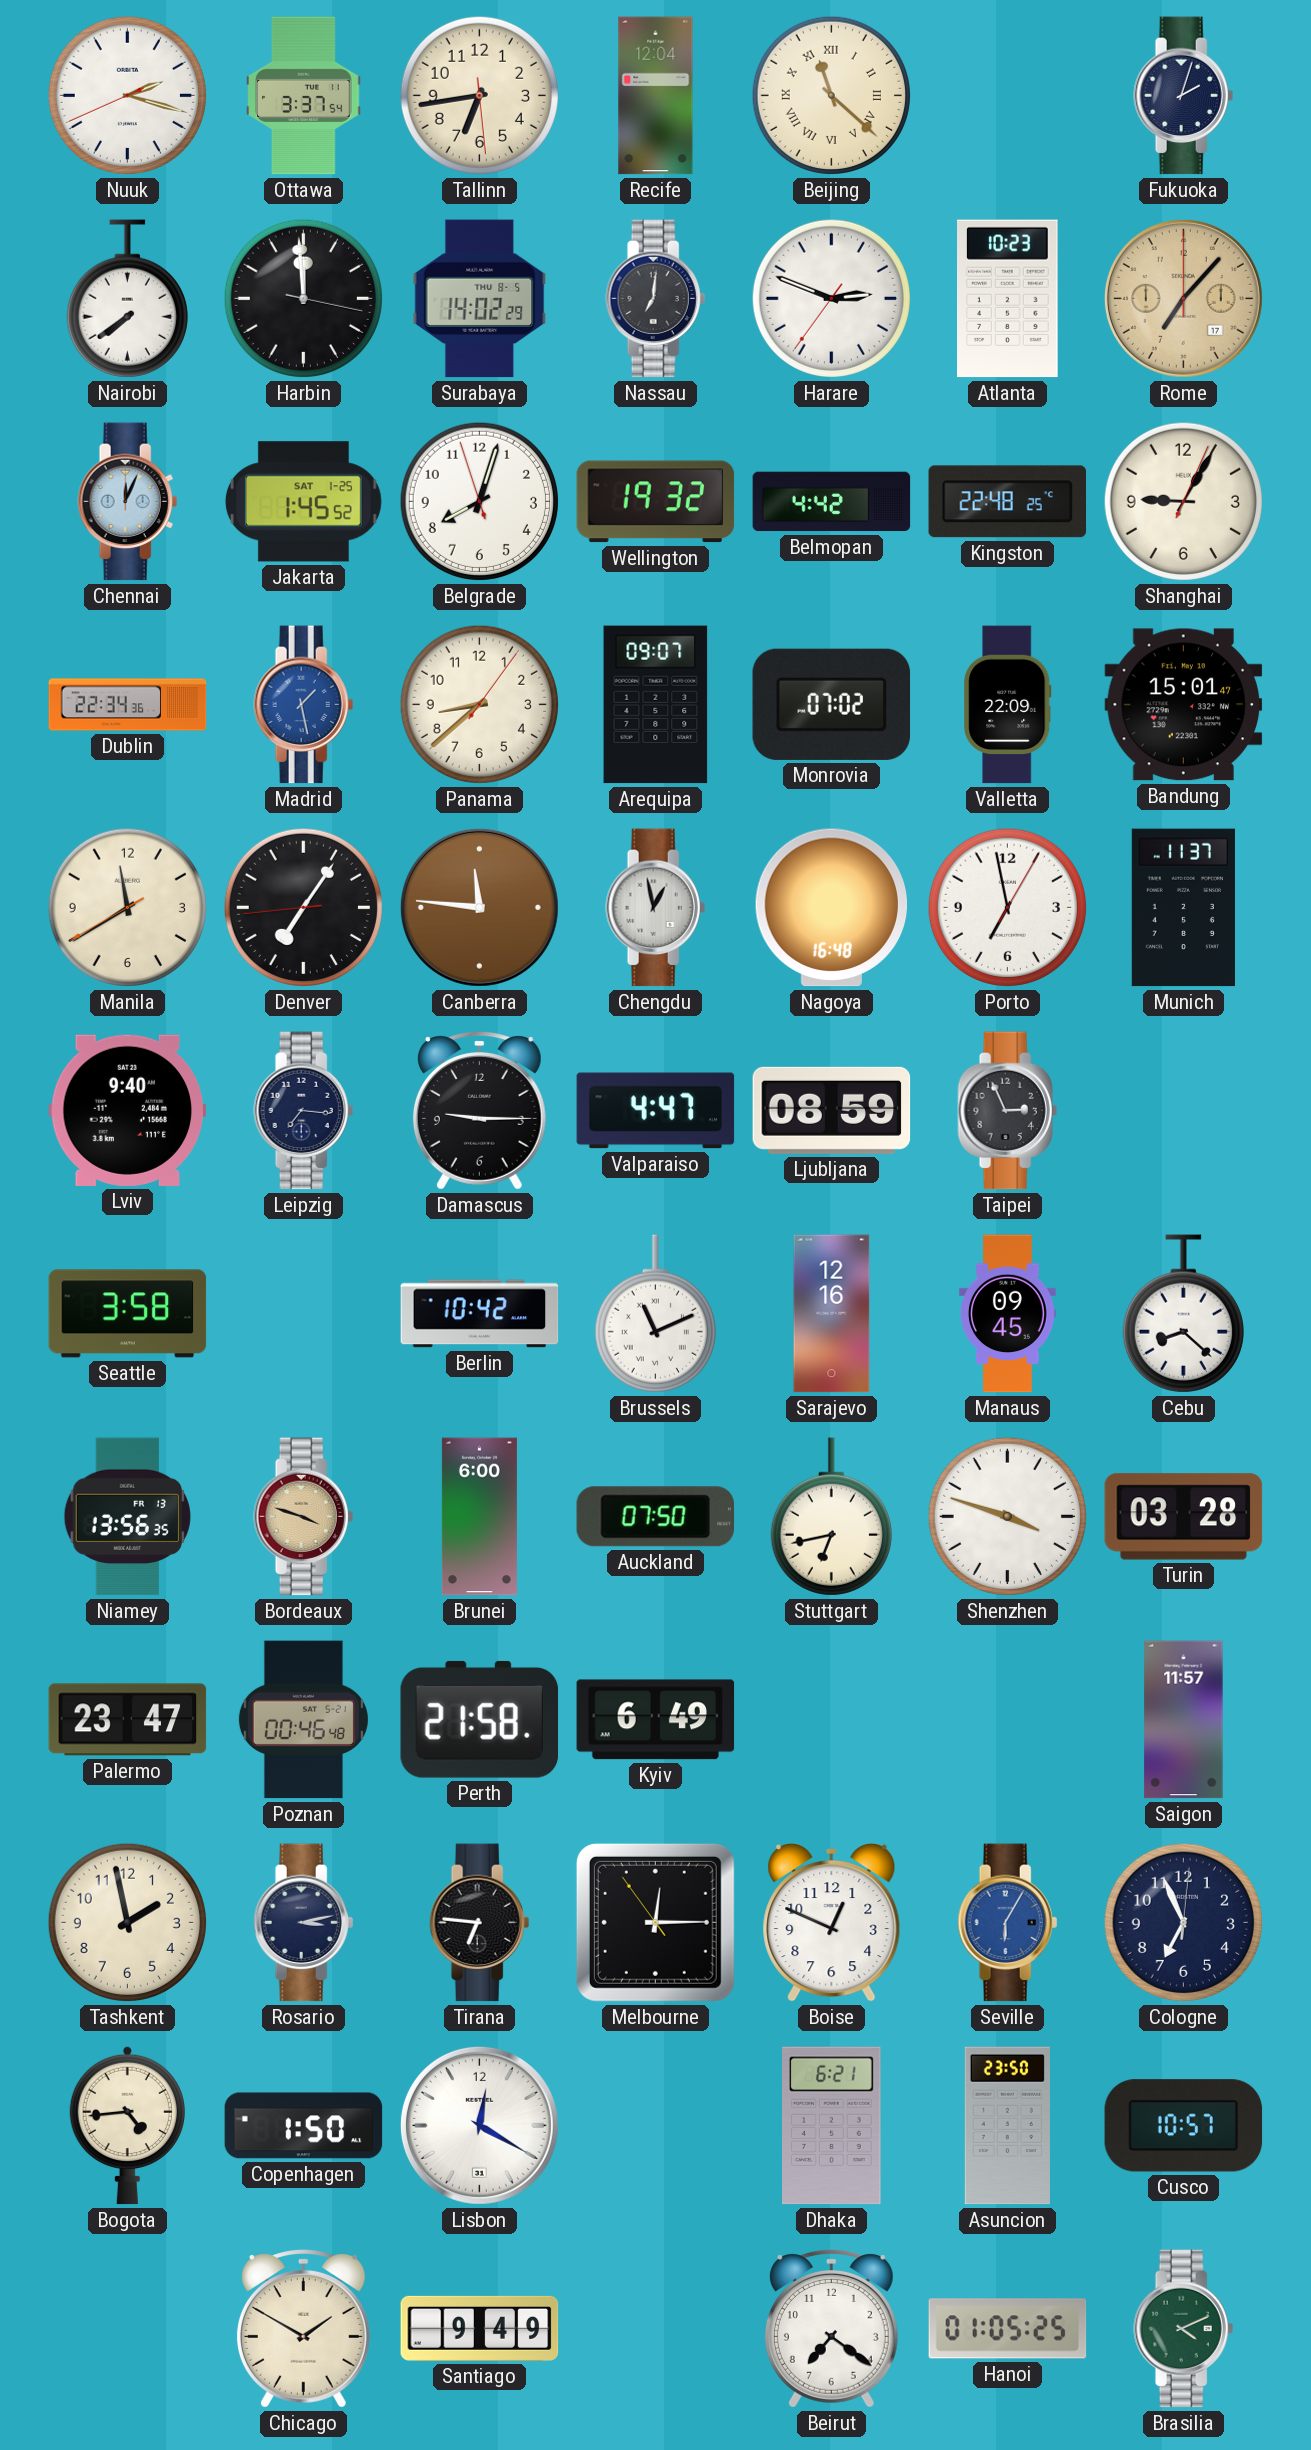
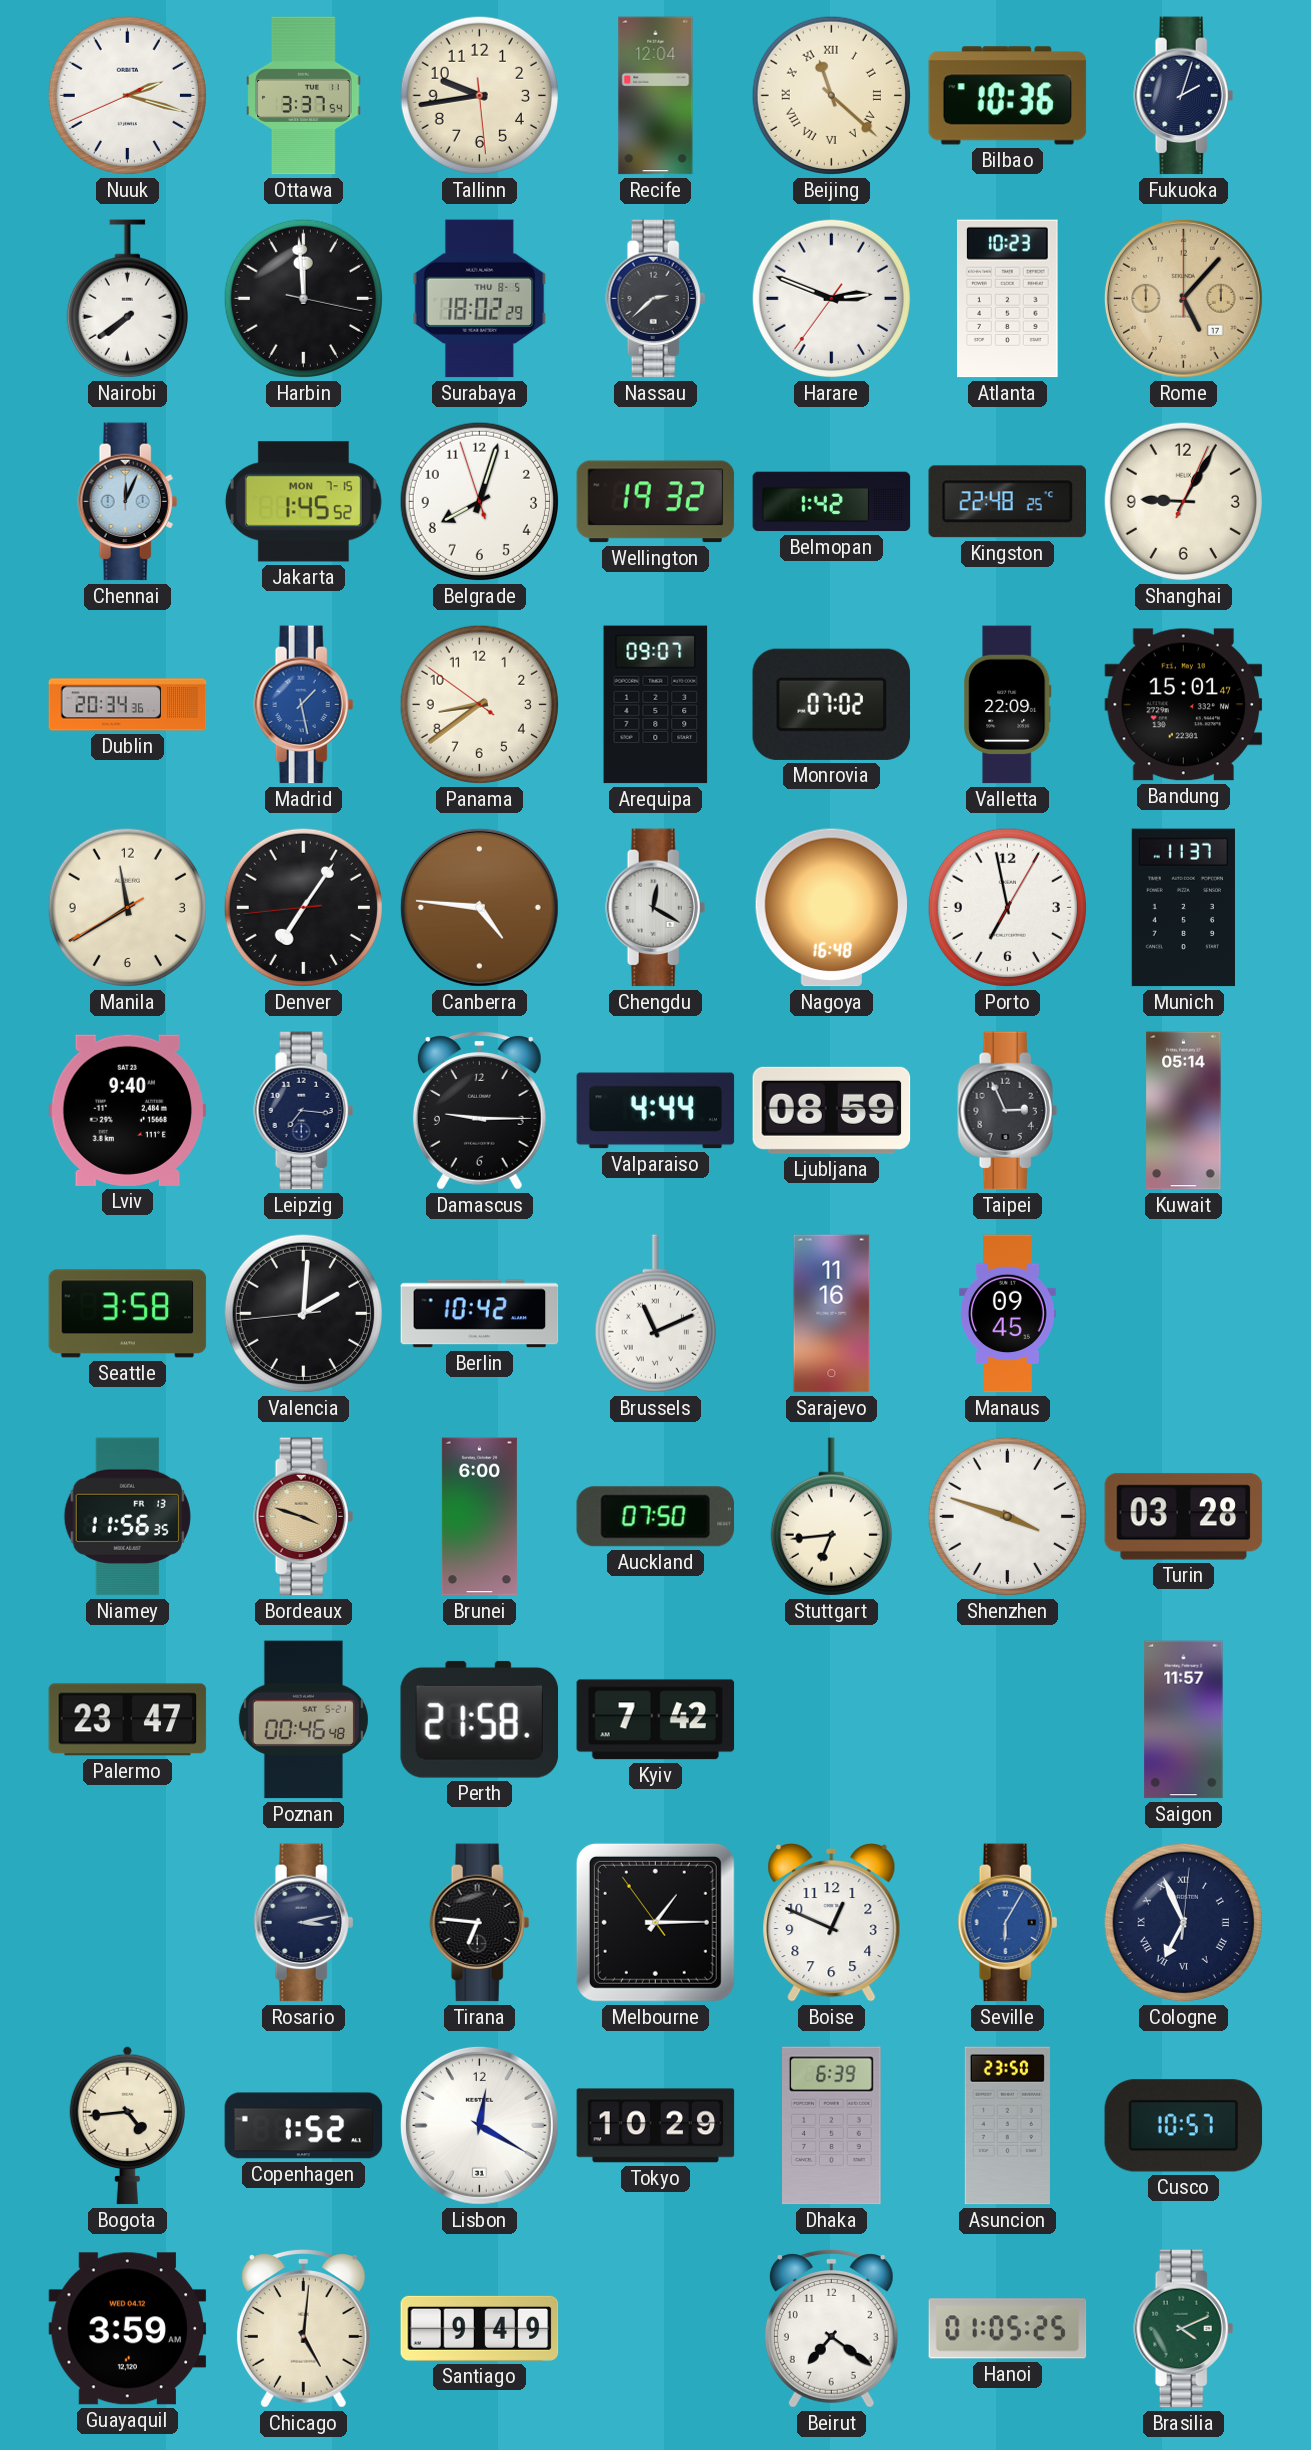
Tallinn: 6:43 -> 9:43
Bilbao: none -> 10:36
Surabaya: 14:02 -> 18:02
Nassau: 7:01 -> 2:38
Rome: 7:07 -> 5:07
Jakarta date: SAT 1-25 -> MON 7-15
Belmopan: 4:42 -> 1:42
Dublin: 22:34 -> 20:34
Panama: 8:38:06 -> 8:38:51
Canberra: 11:46 -> 4:46
Chengdu: 12:58 -> 12:20
Valparaiso: 4:47 -> 4:44
Kuwait: none -> 05:14
Valencia: none -> 2:00
Sarajevo: 12:16 -> 11:16
Cebu: 8:22 -> none
Niamey: 13:56 -> 11:56
Stuttgart: 6:43 -> 6:44
Kyiv: 6:49 -> 7:42
Tashkent: 1:58 -> none
Melbourne: 12:14 -> 1:14
Cologne numerals: Arabic -> Roman
Copenhagen: 1:50 -> 1:52
Tokyo: none -> 10:29
Dhaka: 6:21 -> 6:39
Guayaquil: none -> 3:59
Chicago: 1:50 -> 5:01
